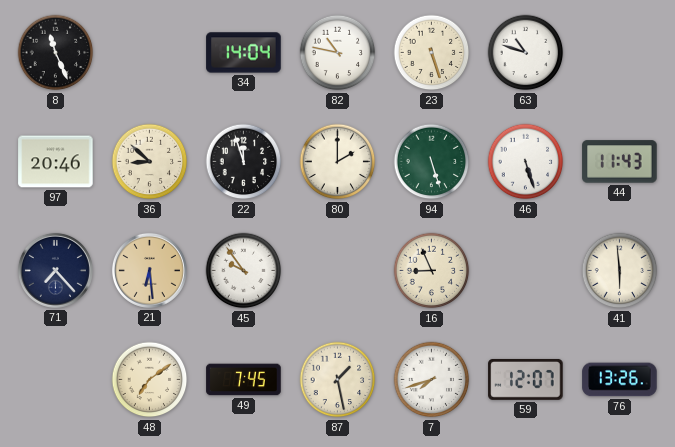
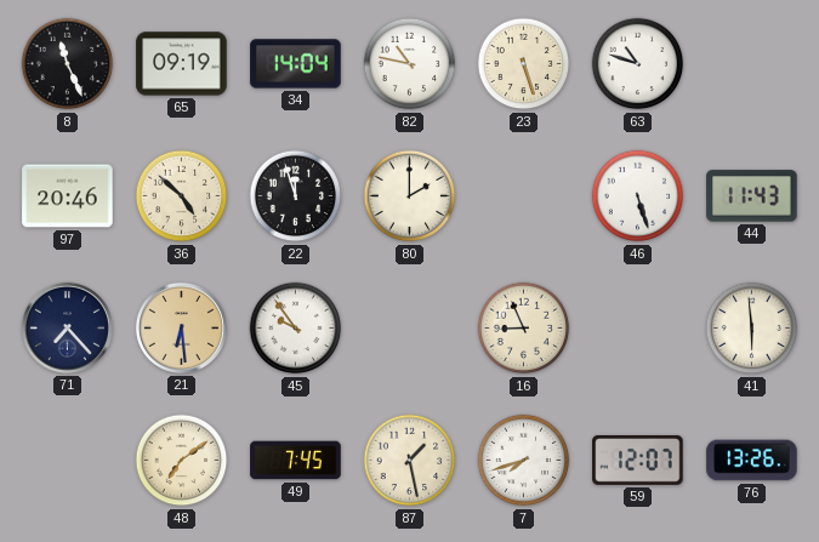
65: none -> 09:19
36: 8:52 -> 4:52
94: 5:27 -> none
